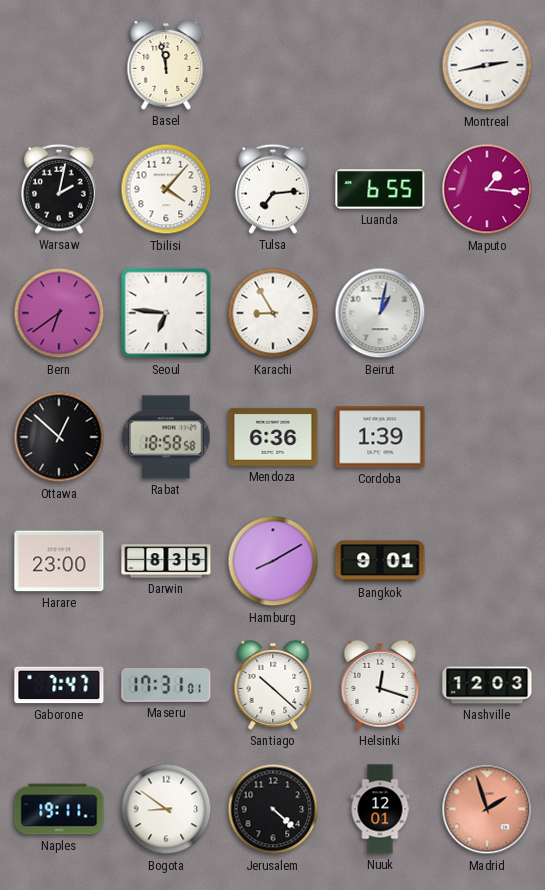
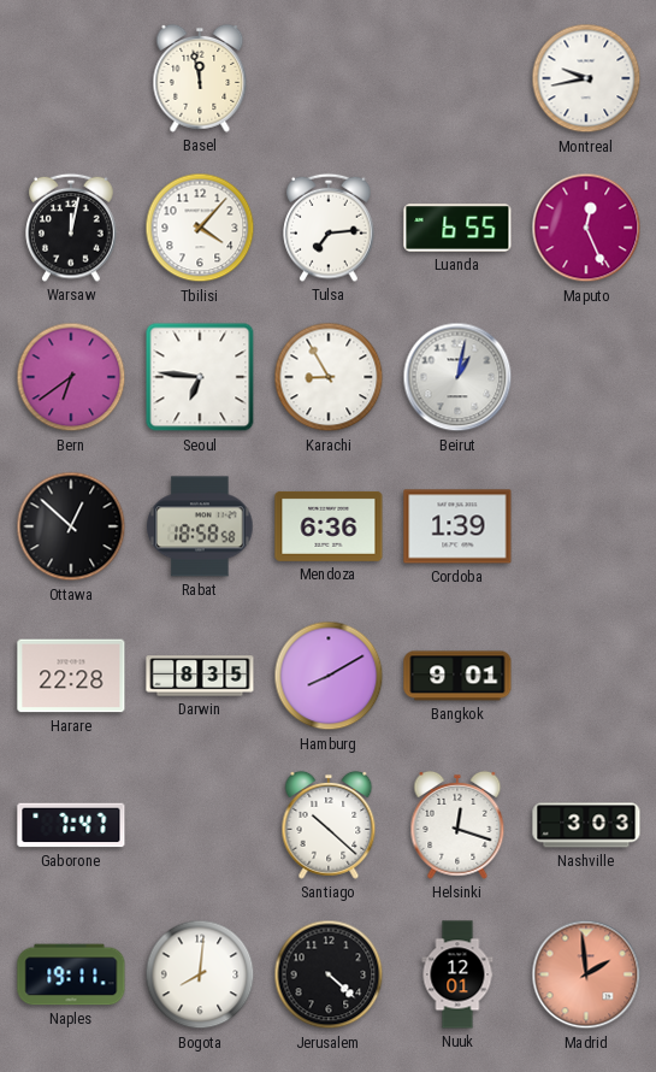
Montreal: 2:43 -> 9:43
Warsaw: 2:02 -> 12:02
Maputo: 1:16 -> 12:26
Harare: 23:00 -> 22:28
Maseru: 17:31 -> none
Nashville: 12:03 -> 3:03
Bogota: 8:51 -> 8:01
Madrid: 1:57 -> 1:59
